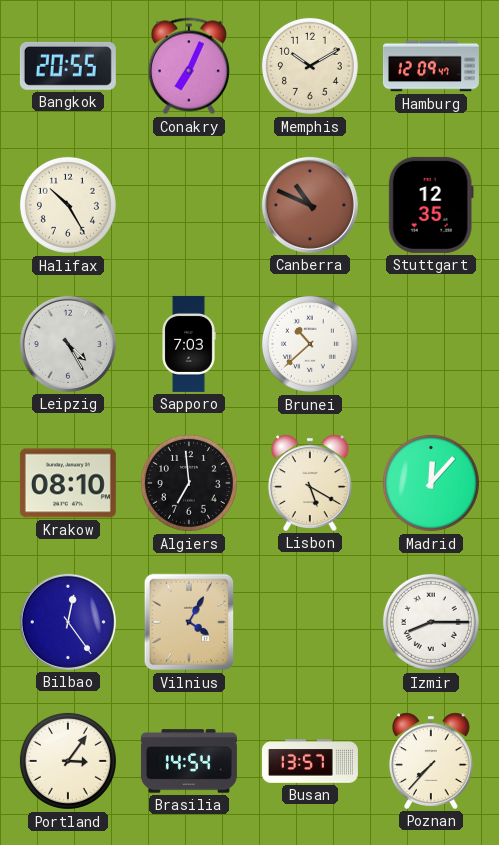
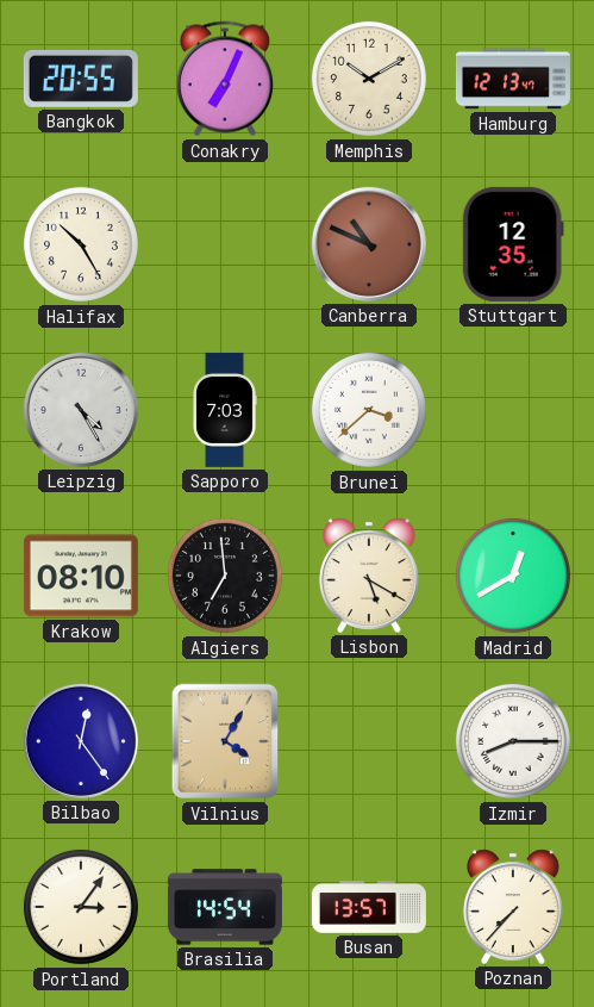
Hamburg: 12:09 -> 12:13
Brunei: 10:38 -> 3:38
Madrid: 12:07 -> 12:40
